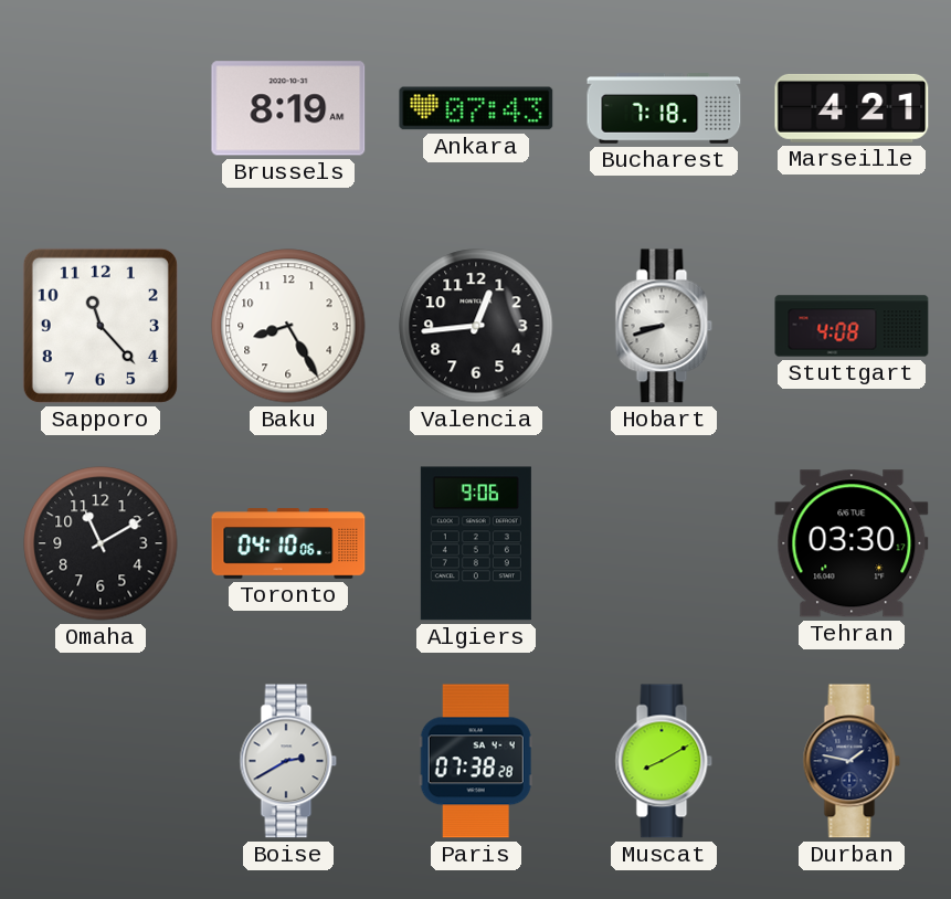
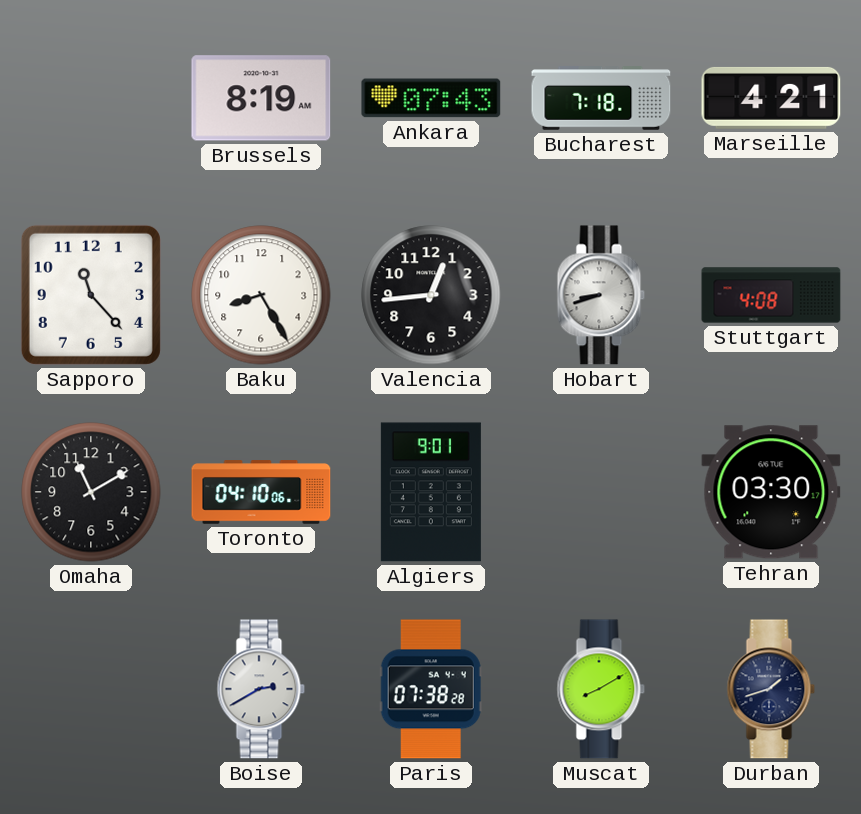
Algiers: 9:06 -> 9:01
Durban: 1:47 -> 1:42
